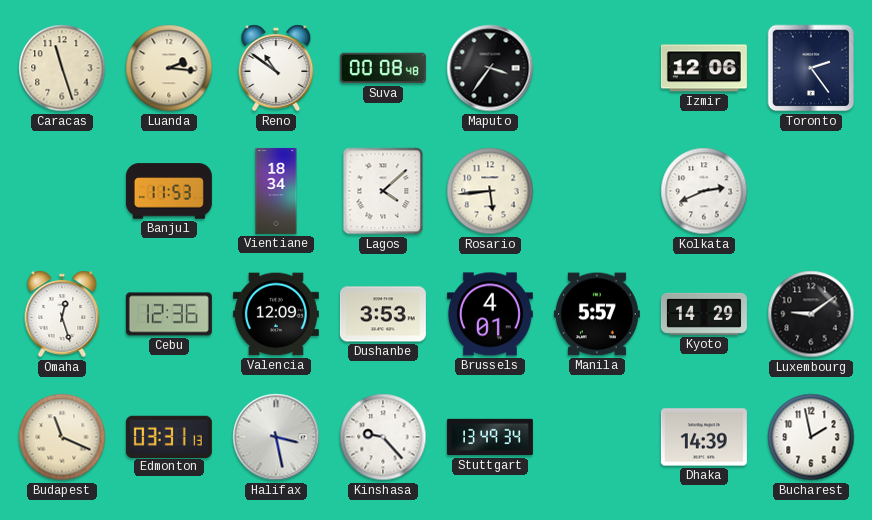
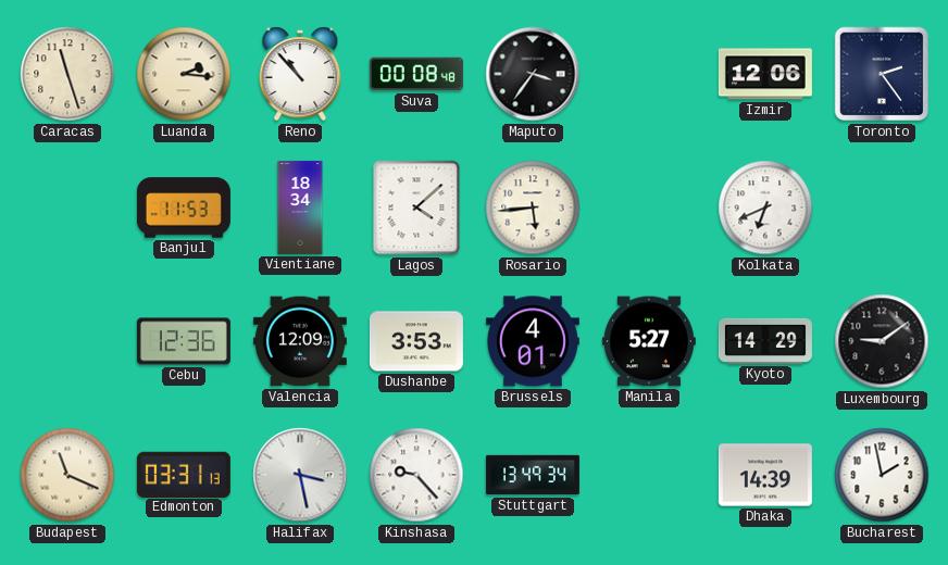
Reno: 10:51 -> 10:53
Kolkata: 2:41 -> 6:41
Omaha: 12:27 -> none
Manila: 5:57 -> 5:27
